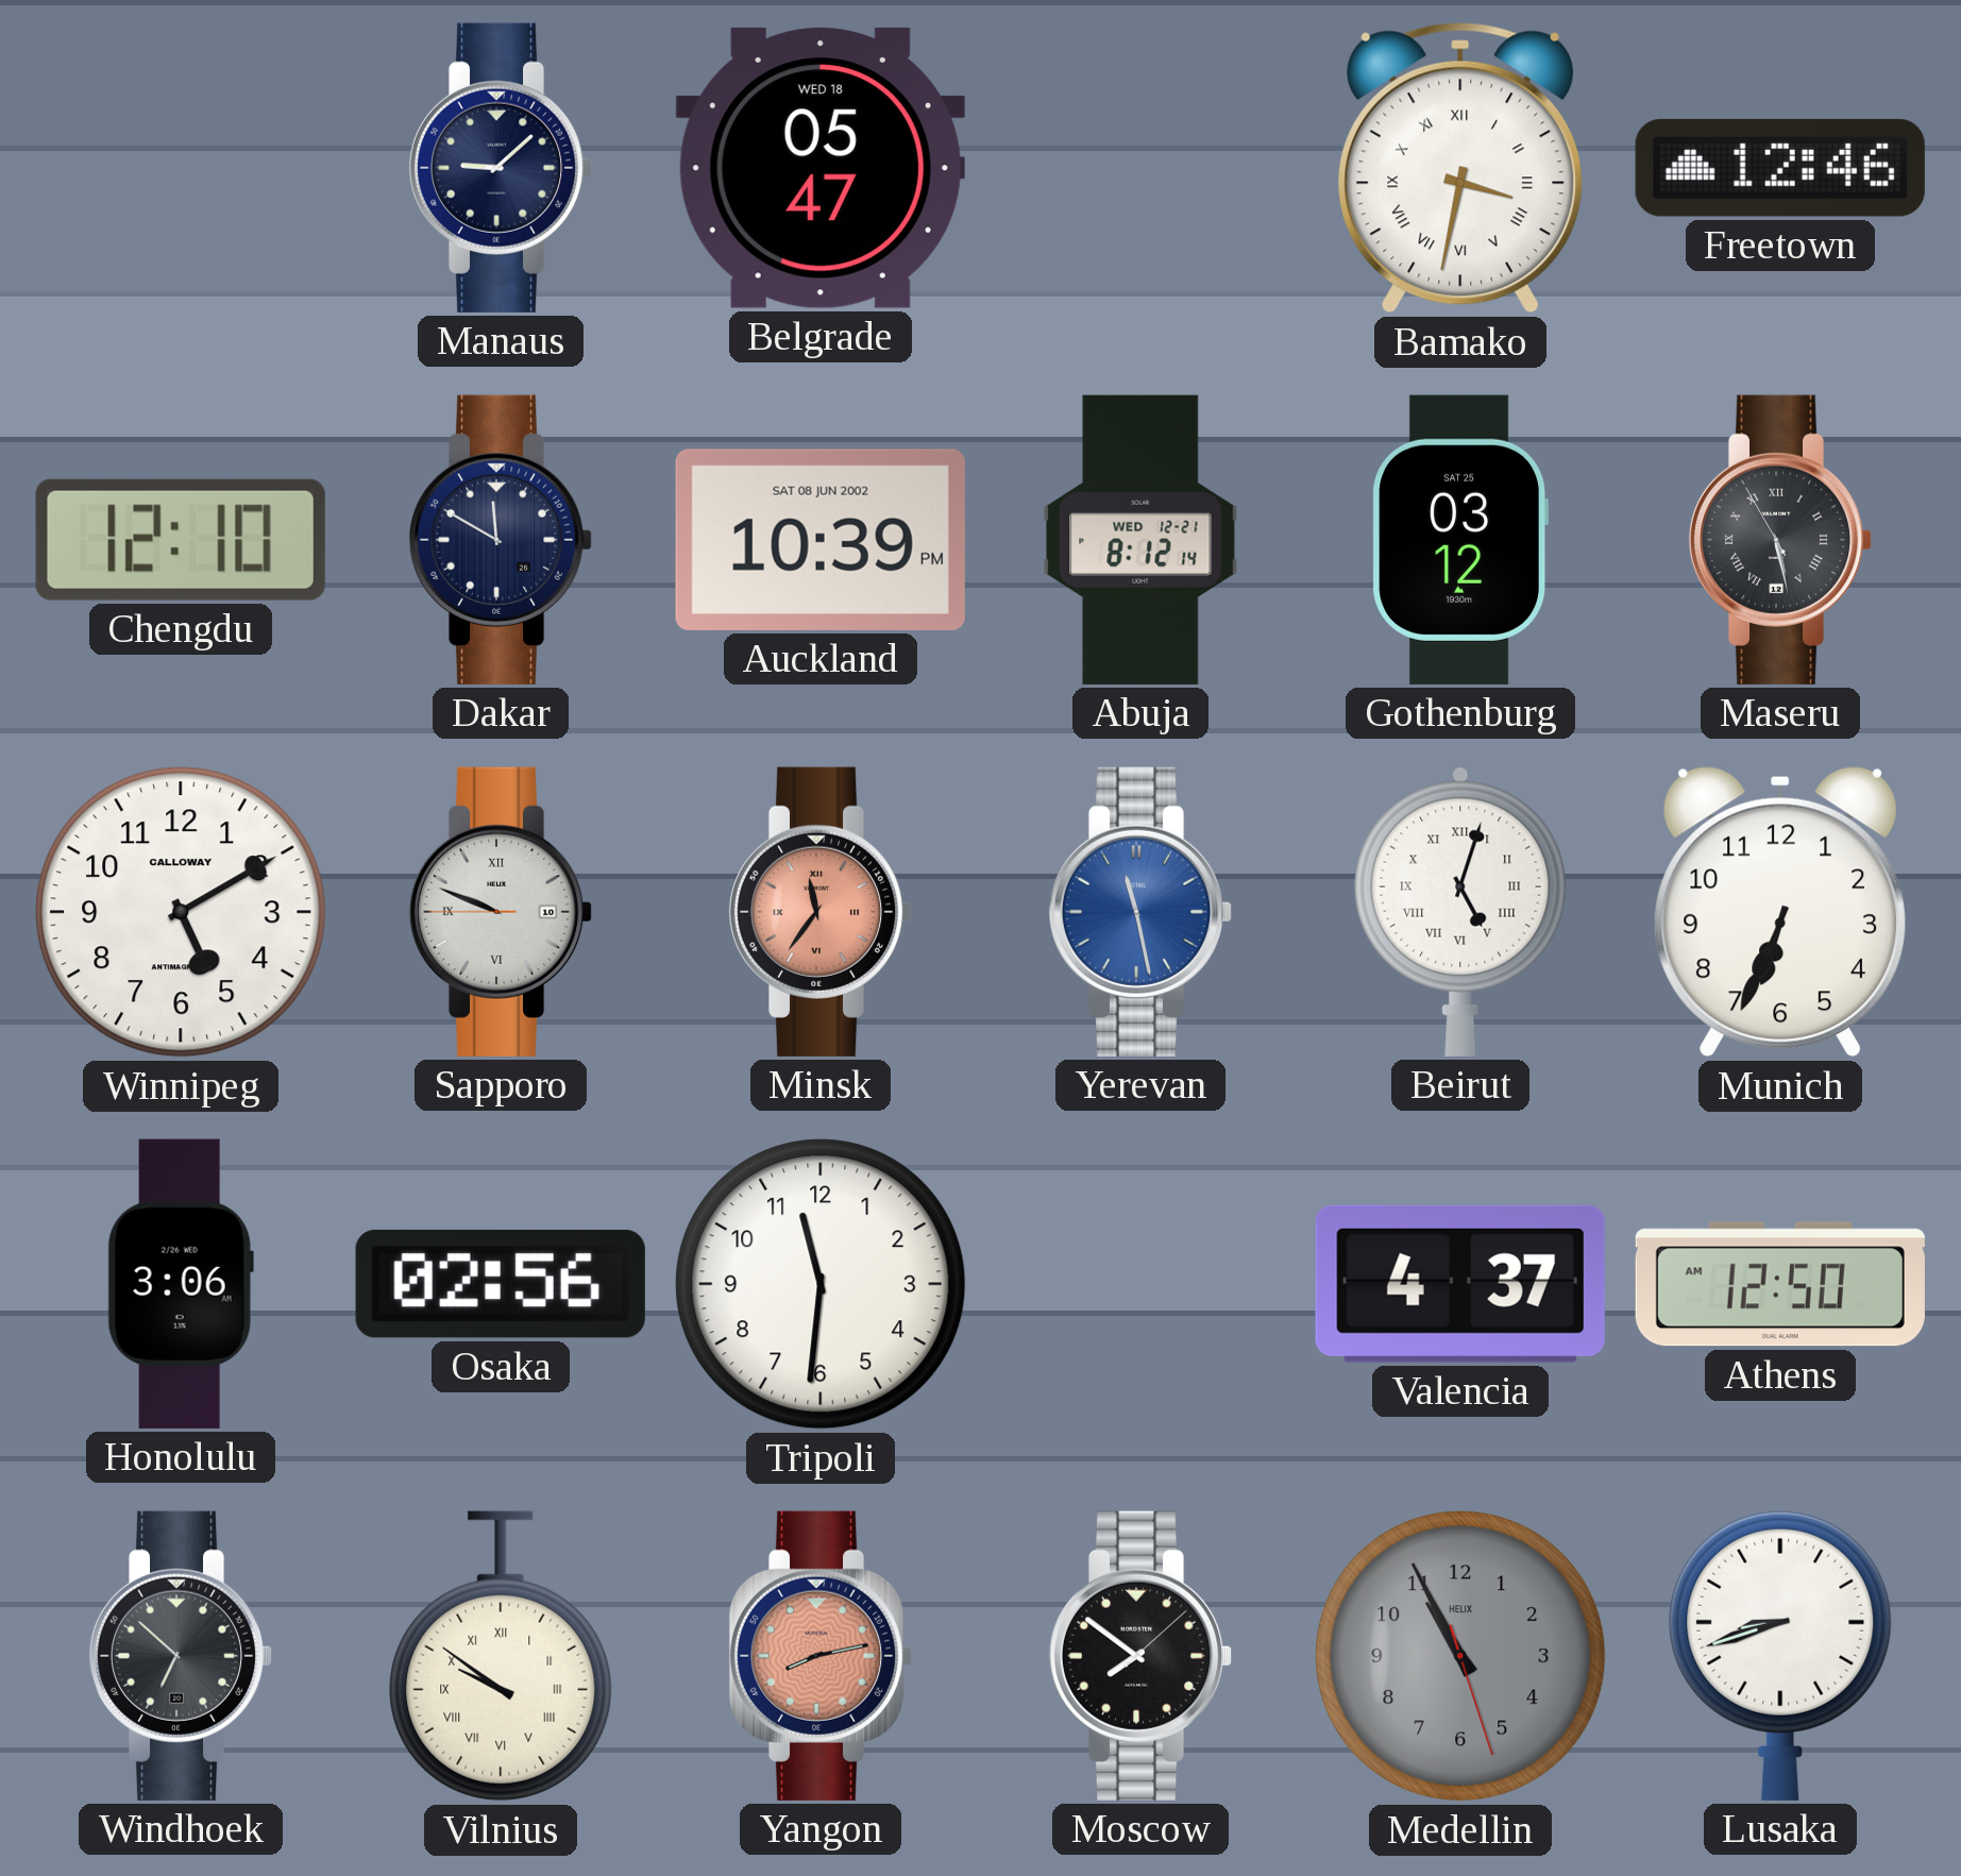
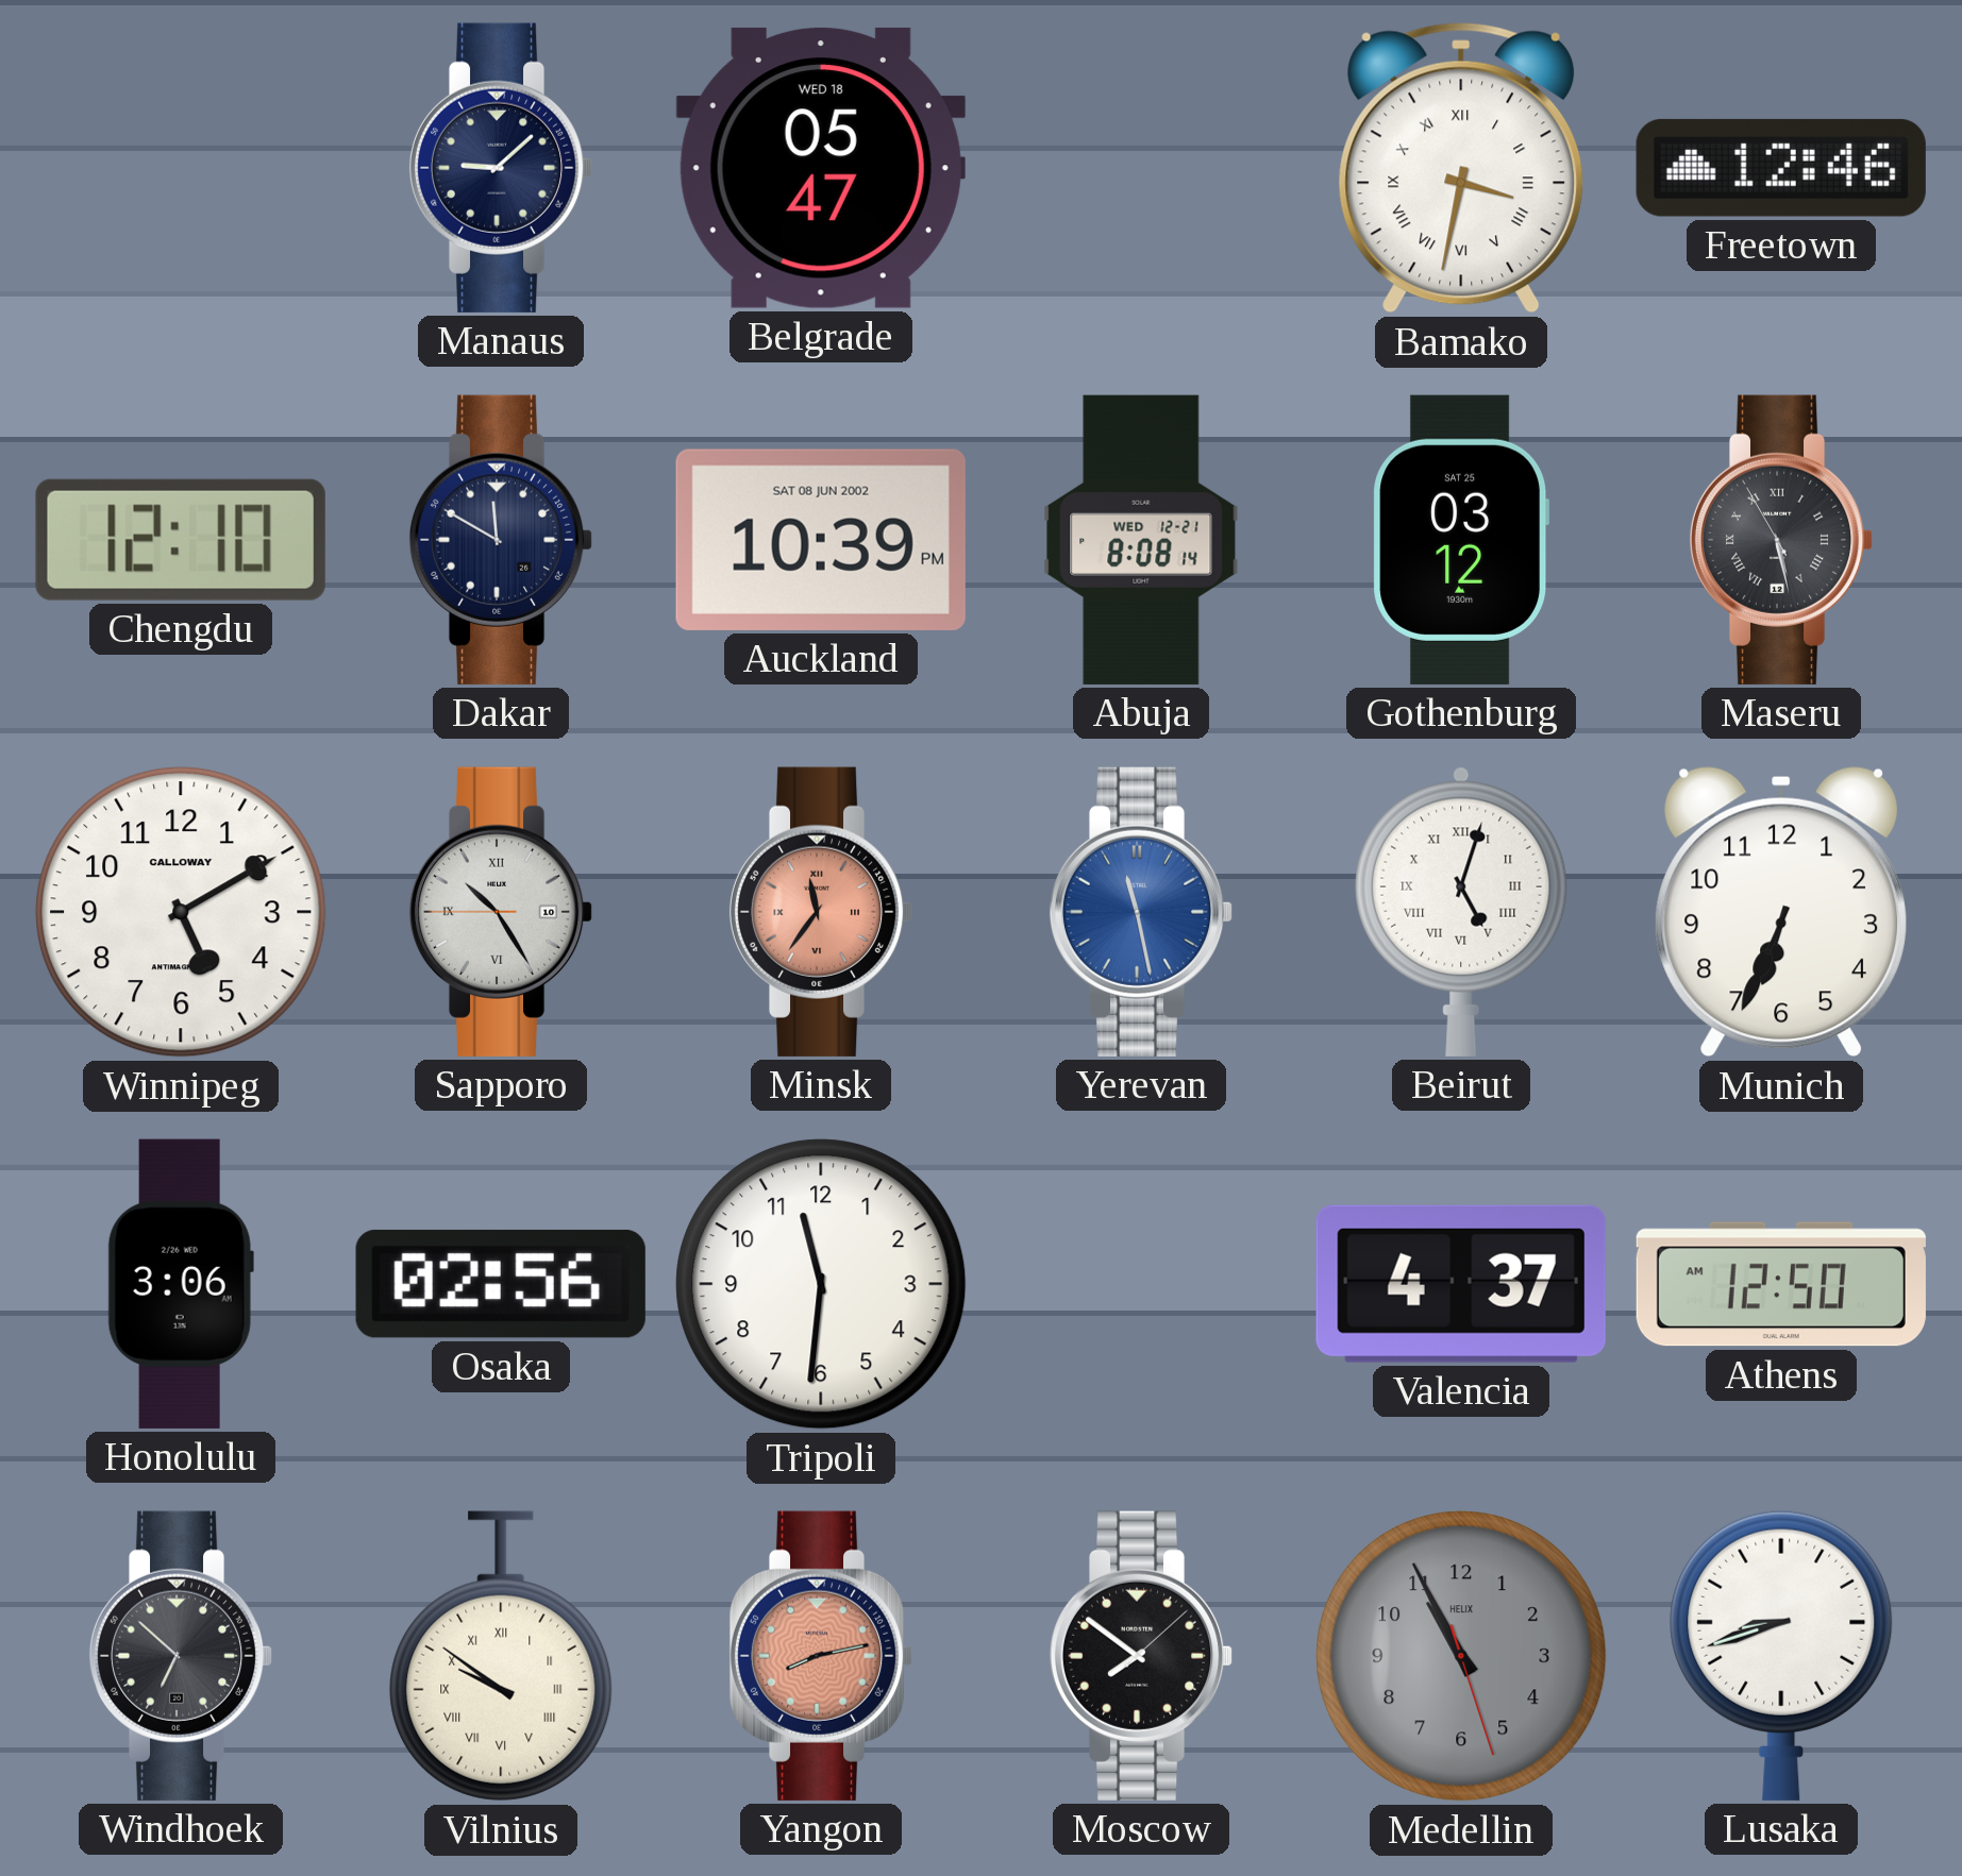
Abuja: 8:12 -> 8:08
Sapporo: 9:48 -> 10:24
